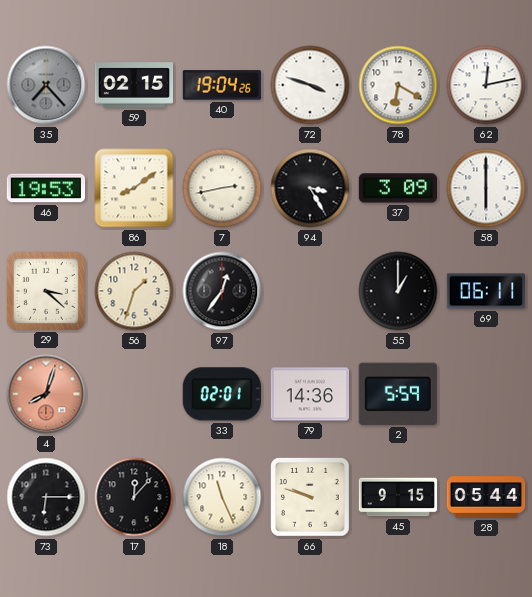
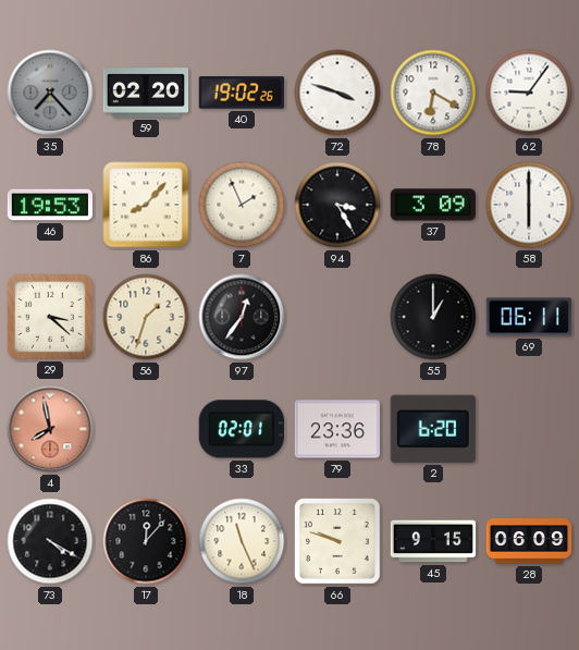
59: 02:15 -> 02:20
40: 19:04 -> 19:02
62: 12:13 -> 9:06
86: 8:09 -> 8:07
7: 2:43 -> 1:56
4: 8:03 -> 7:58
79: 14:36 -> 23:36
2: 5:59 -> 6:20
73: 6:15 -> 4:20
28: 05:44 -> 06:09
